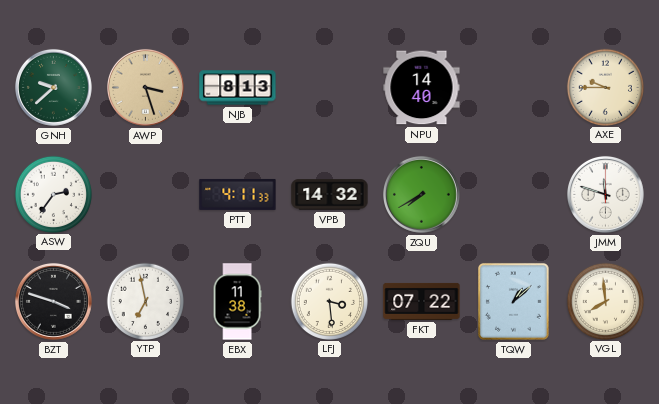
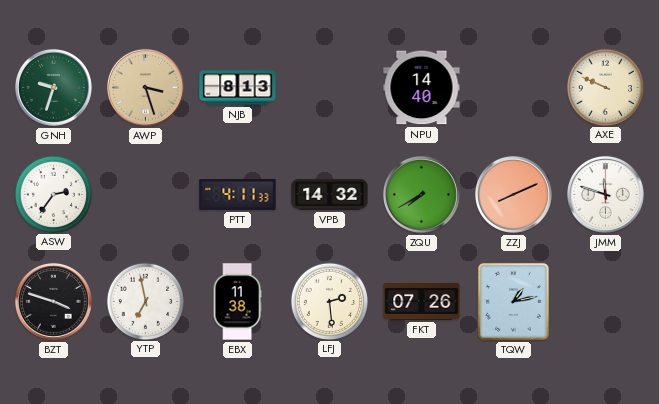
GNH: 9:38 -> 9:33
AXE: 9:45 -> 9:49
ZZJ: none -> 8:11
LFJ: 3:29 -> 2:29
FKT: 07:22 -> 07:26
TQW: 1:08 -> 1:13
VGL: 7:59 -> none
